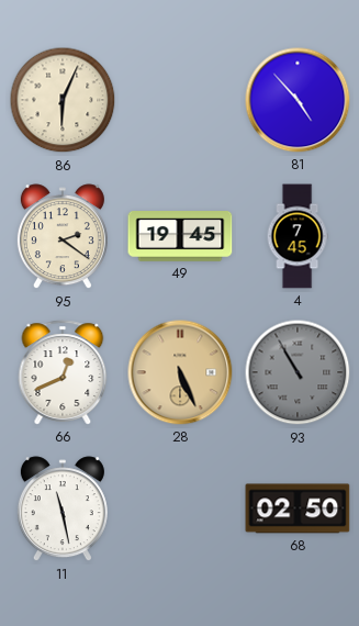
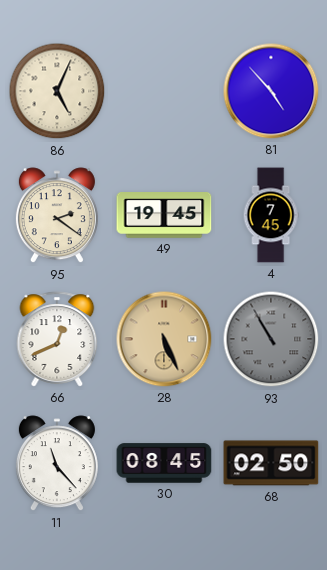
86: 6:04 -> 5:04
11: 11:28 -> 11:23
30: none -> 08:45
